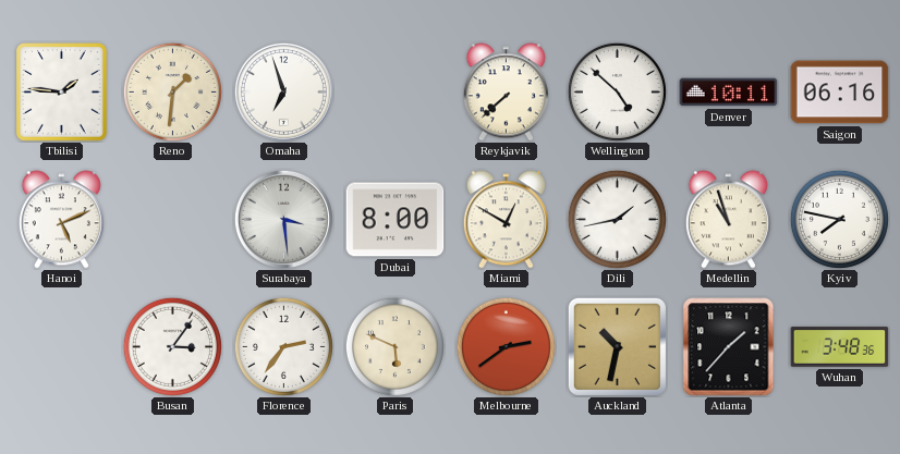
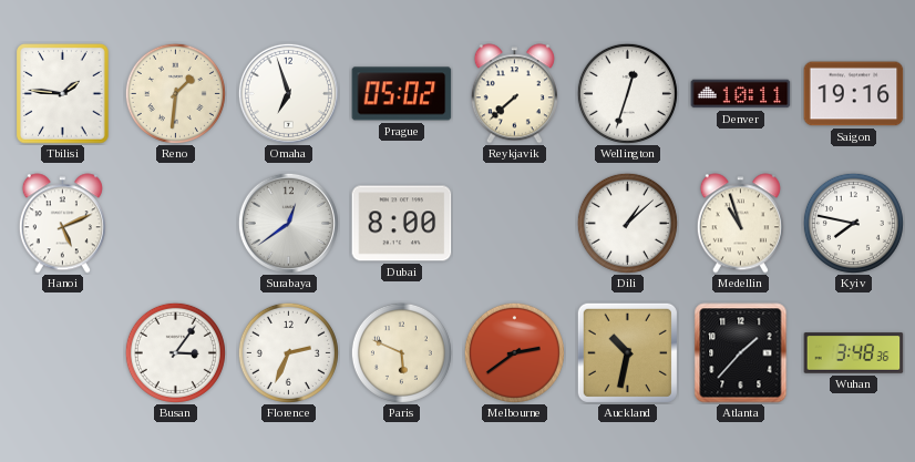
Prague: none -> 05:02
Wellington: 4:52 -> 12:33
Saigon: 06:16 -> 19:16
Surabaya: 3:29 -> 12:39
Miami: 12:50 -> none
Dili: 1:43 -> 1:08
Florence: 2:36 -> 2:34
